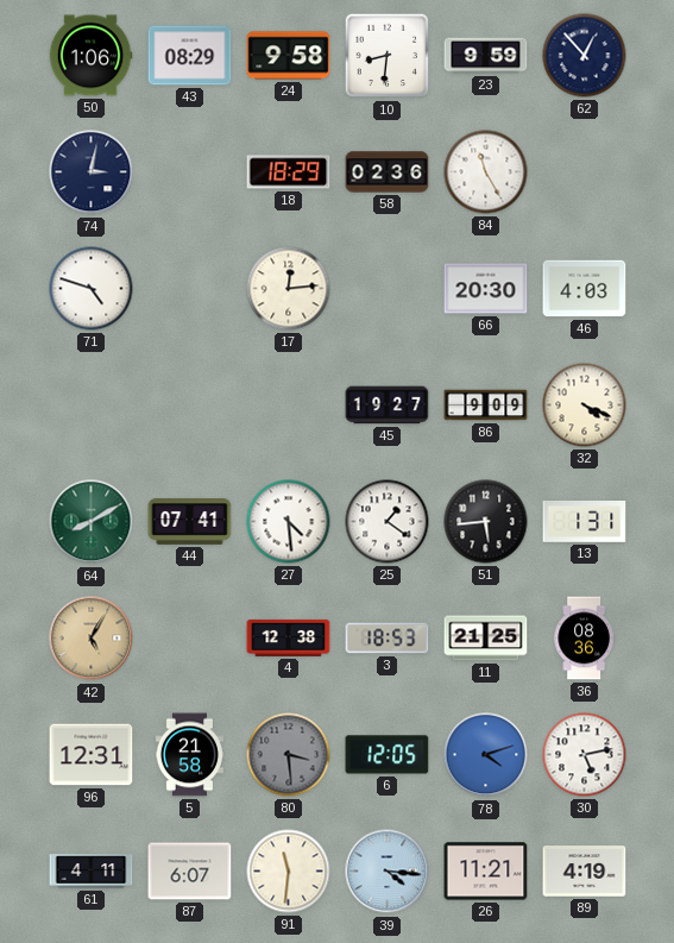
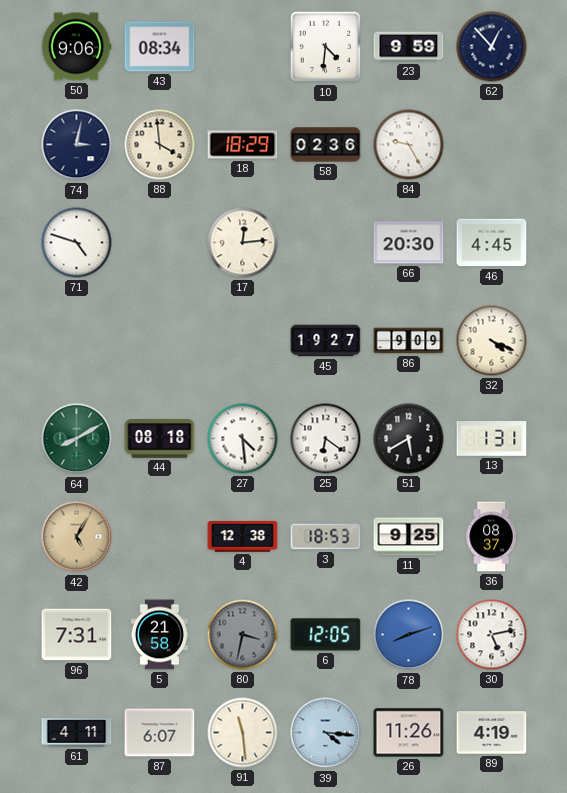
50: 1:06 -> 9:06
43: 08:29 -> 08:34
24: 9:58 -> none
10: 8:31 -> 4:31
88: none -> 3:59
84: 11:25 -> 9:25
46: 4:03 -> 4:45
44: 07:41 -> 08:18
25: 1:21 -> 6:21
51: 5:44 -> 5:40
11: 21:25 -> 9:25
36: 08:36 -> 08:37
96: 12:31 -> 7:31
80: 3:29 -> 3:32
78: 4:12 -> 8:12
91: 11:31 -> 11:29
26: 11:21 -> 11:26
